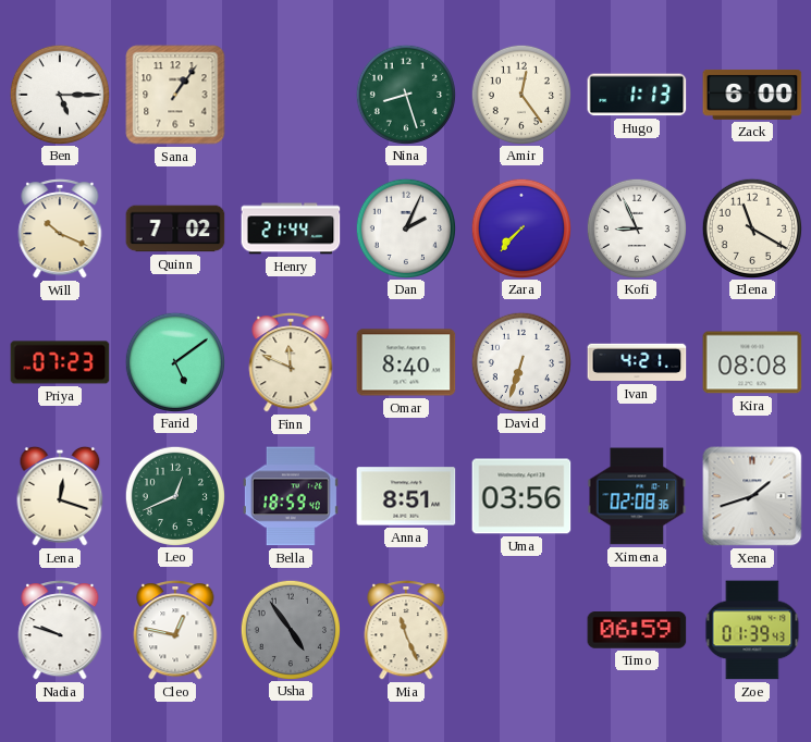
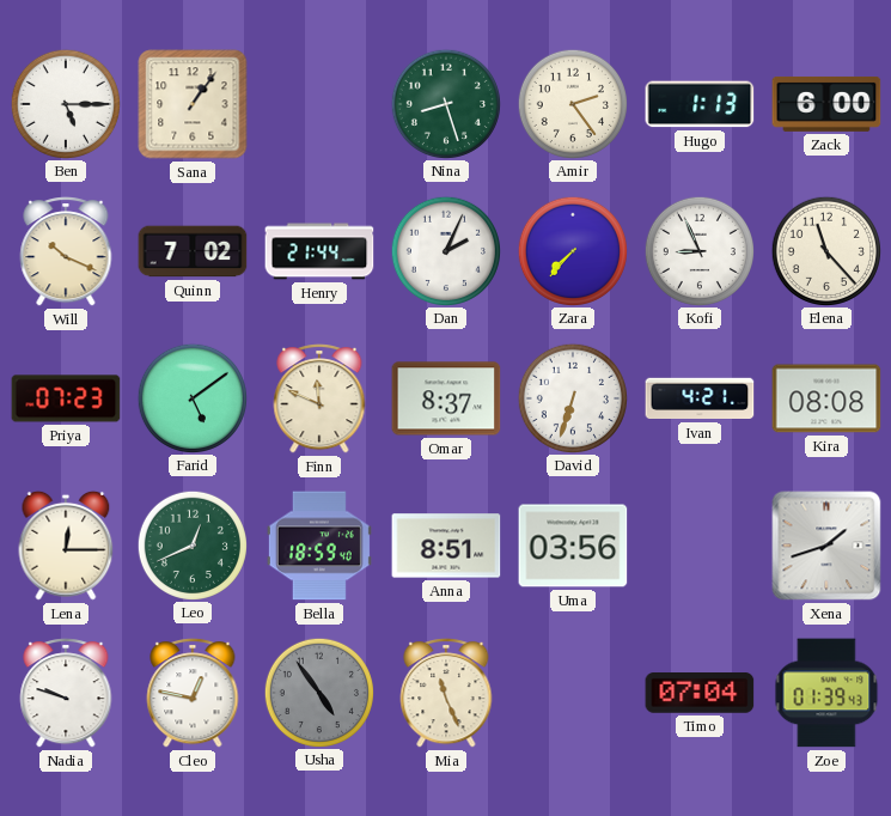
Amir: 12:24 -> 2:24
Elena: 11:20 -> 11:23
Omar: 8:40 -> 8:37
Lena: 12:18 -> 12:15
Ximena: 02:08 -> none
Timo: 06:59 -> 07:04
